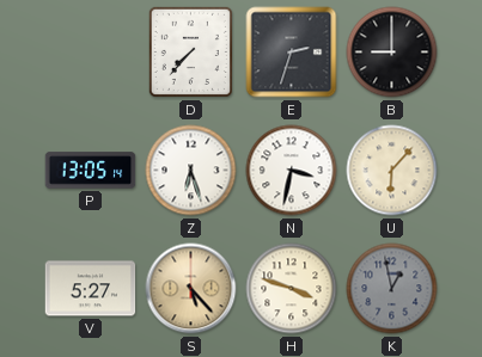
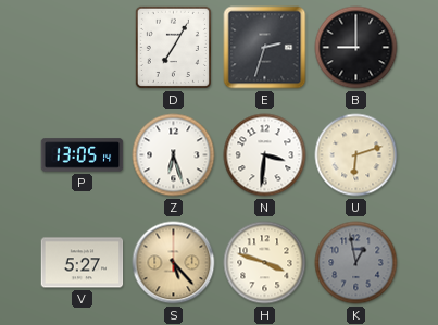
D: 7:37 -> 7:05
N: 3:32 -> 3:31
U: 6:07 -> 6:12
